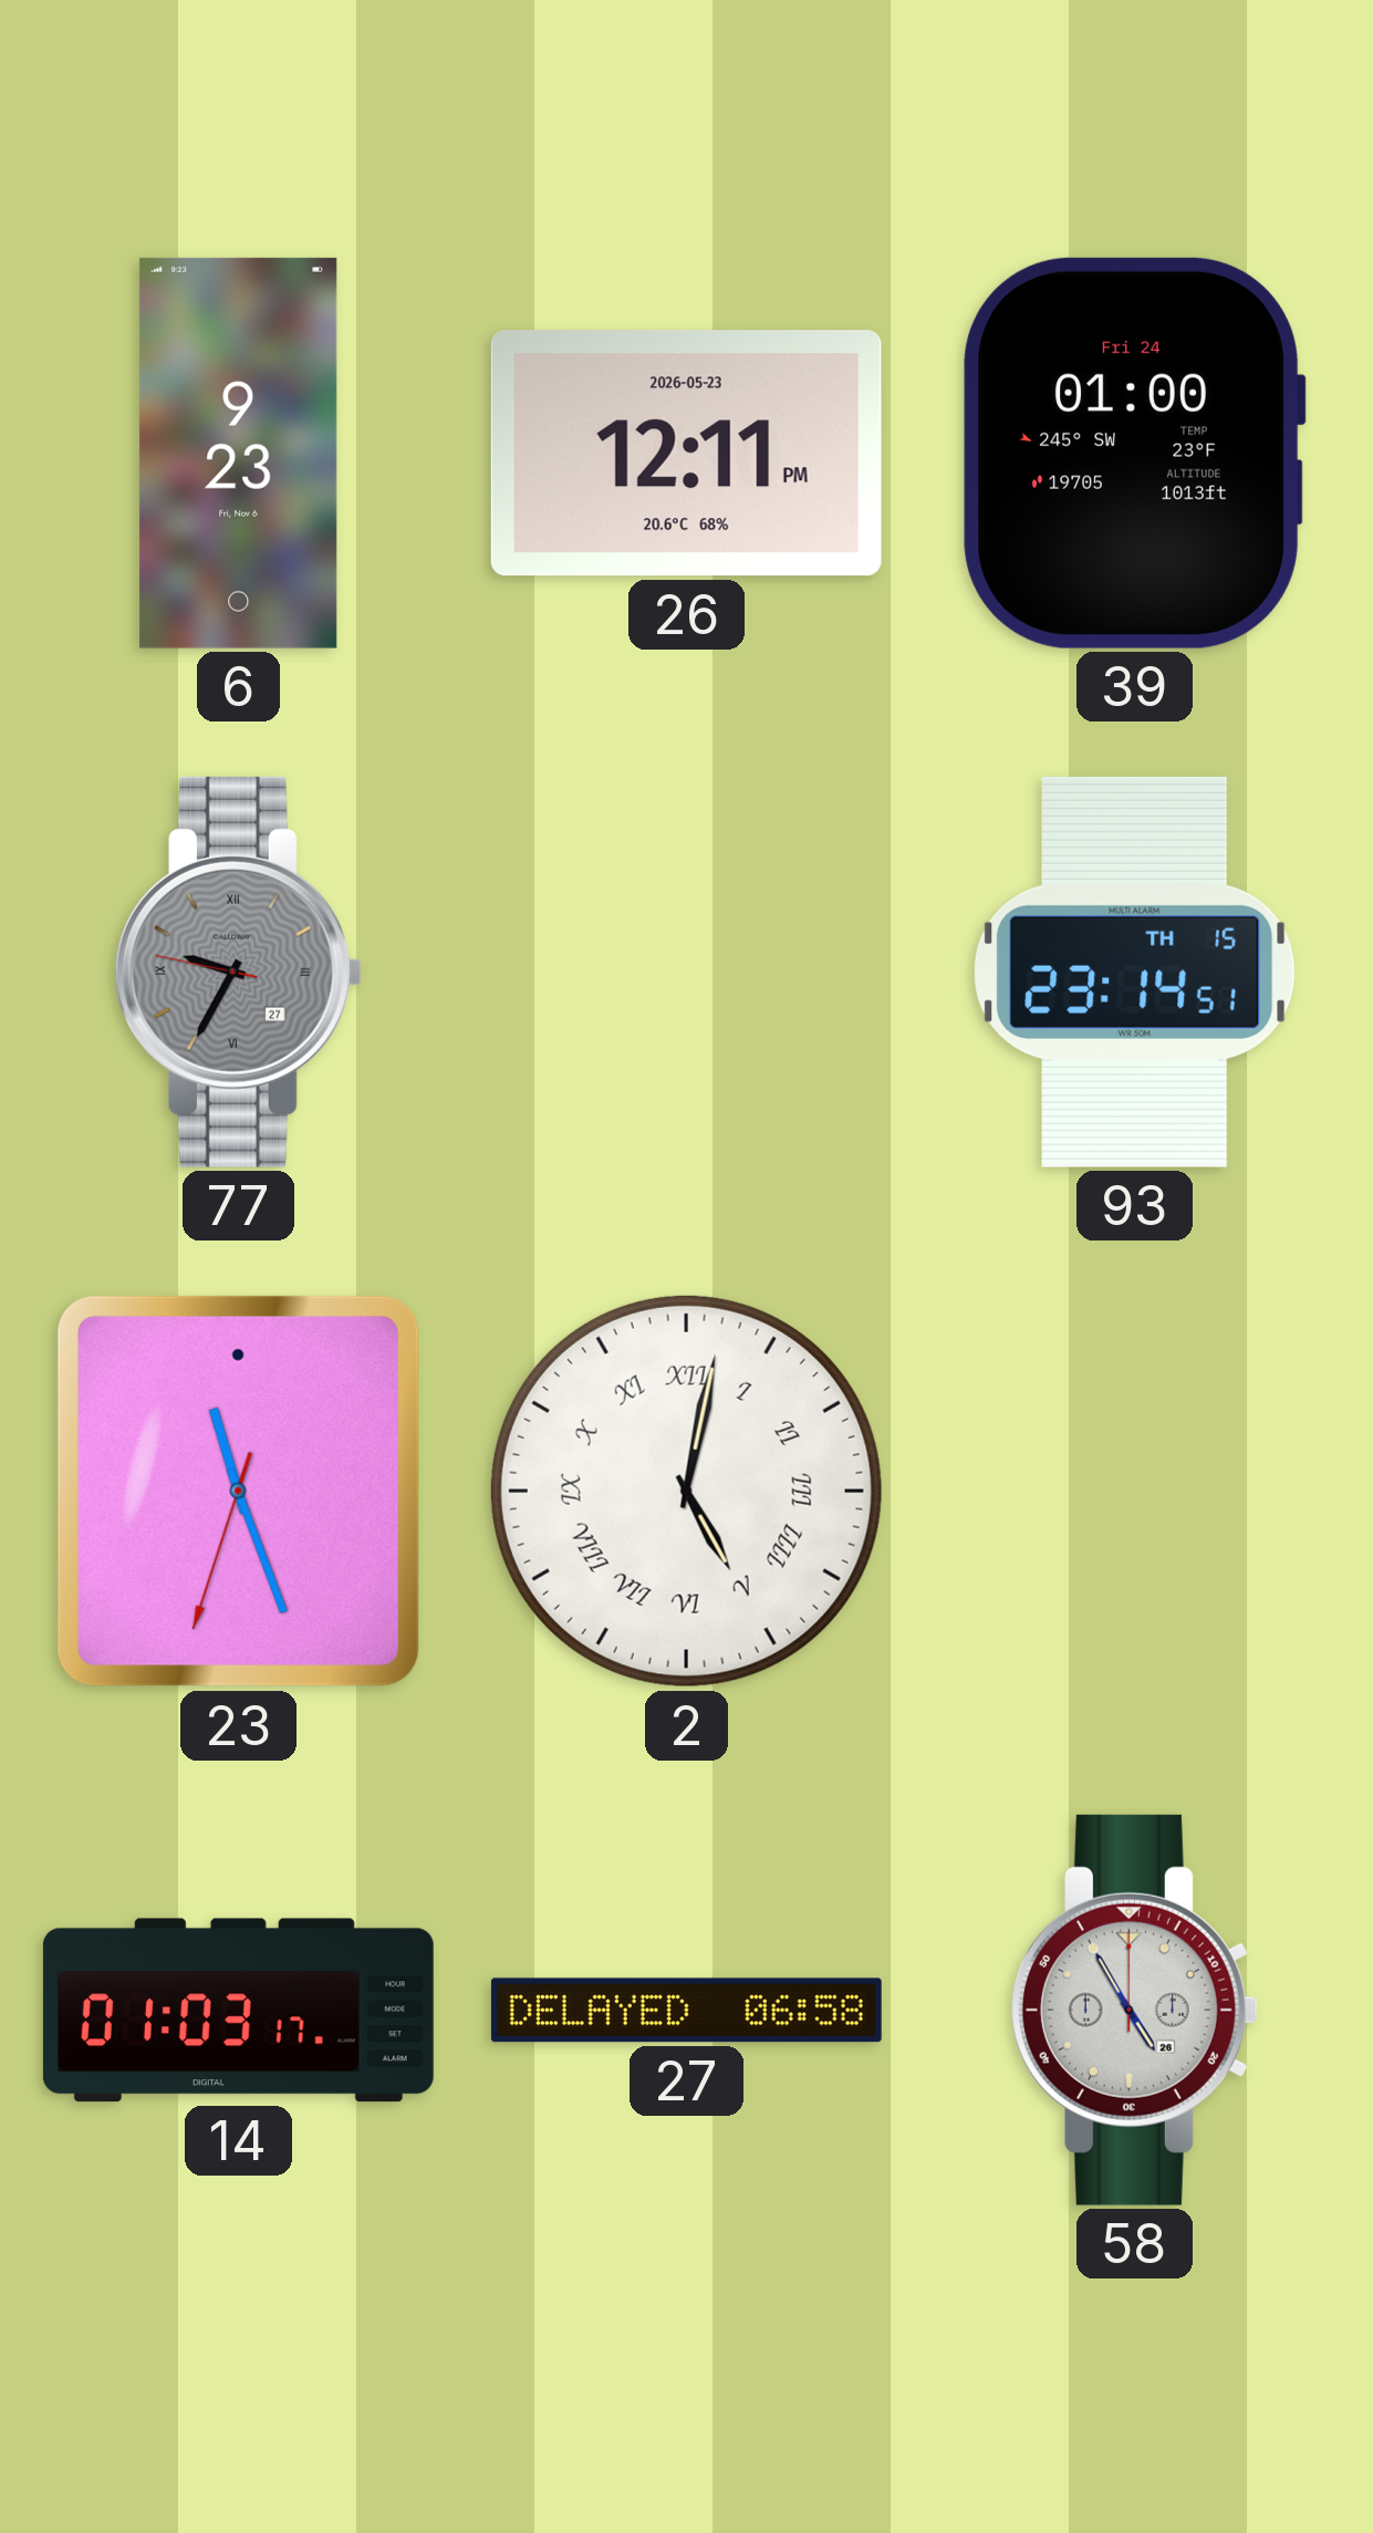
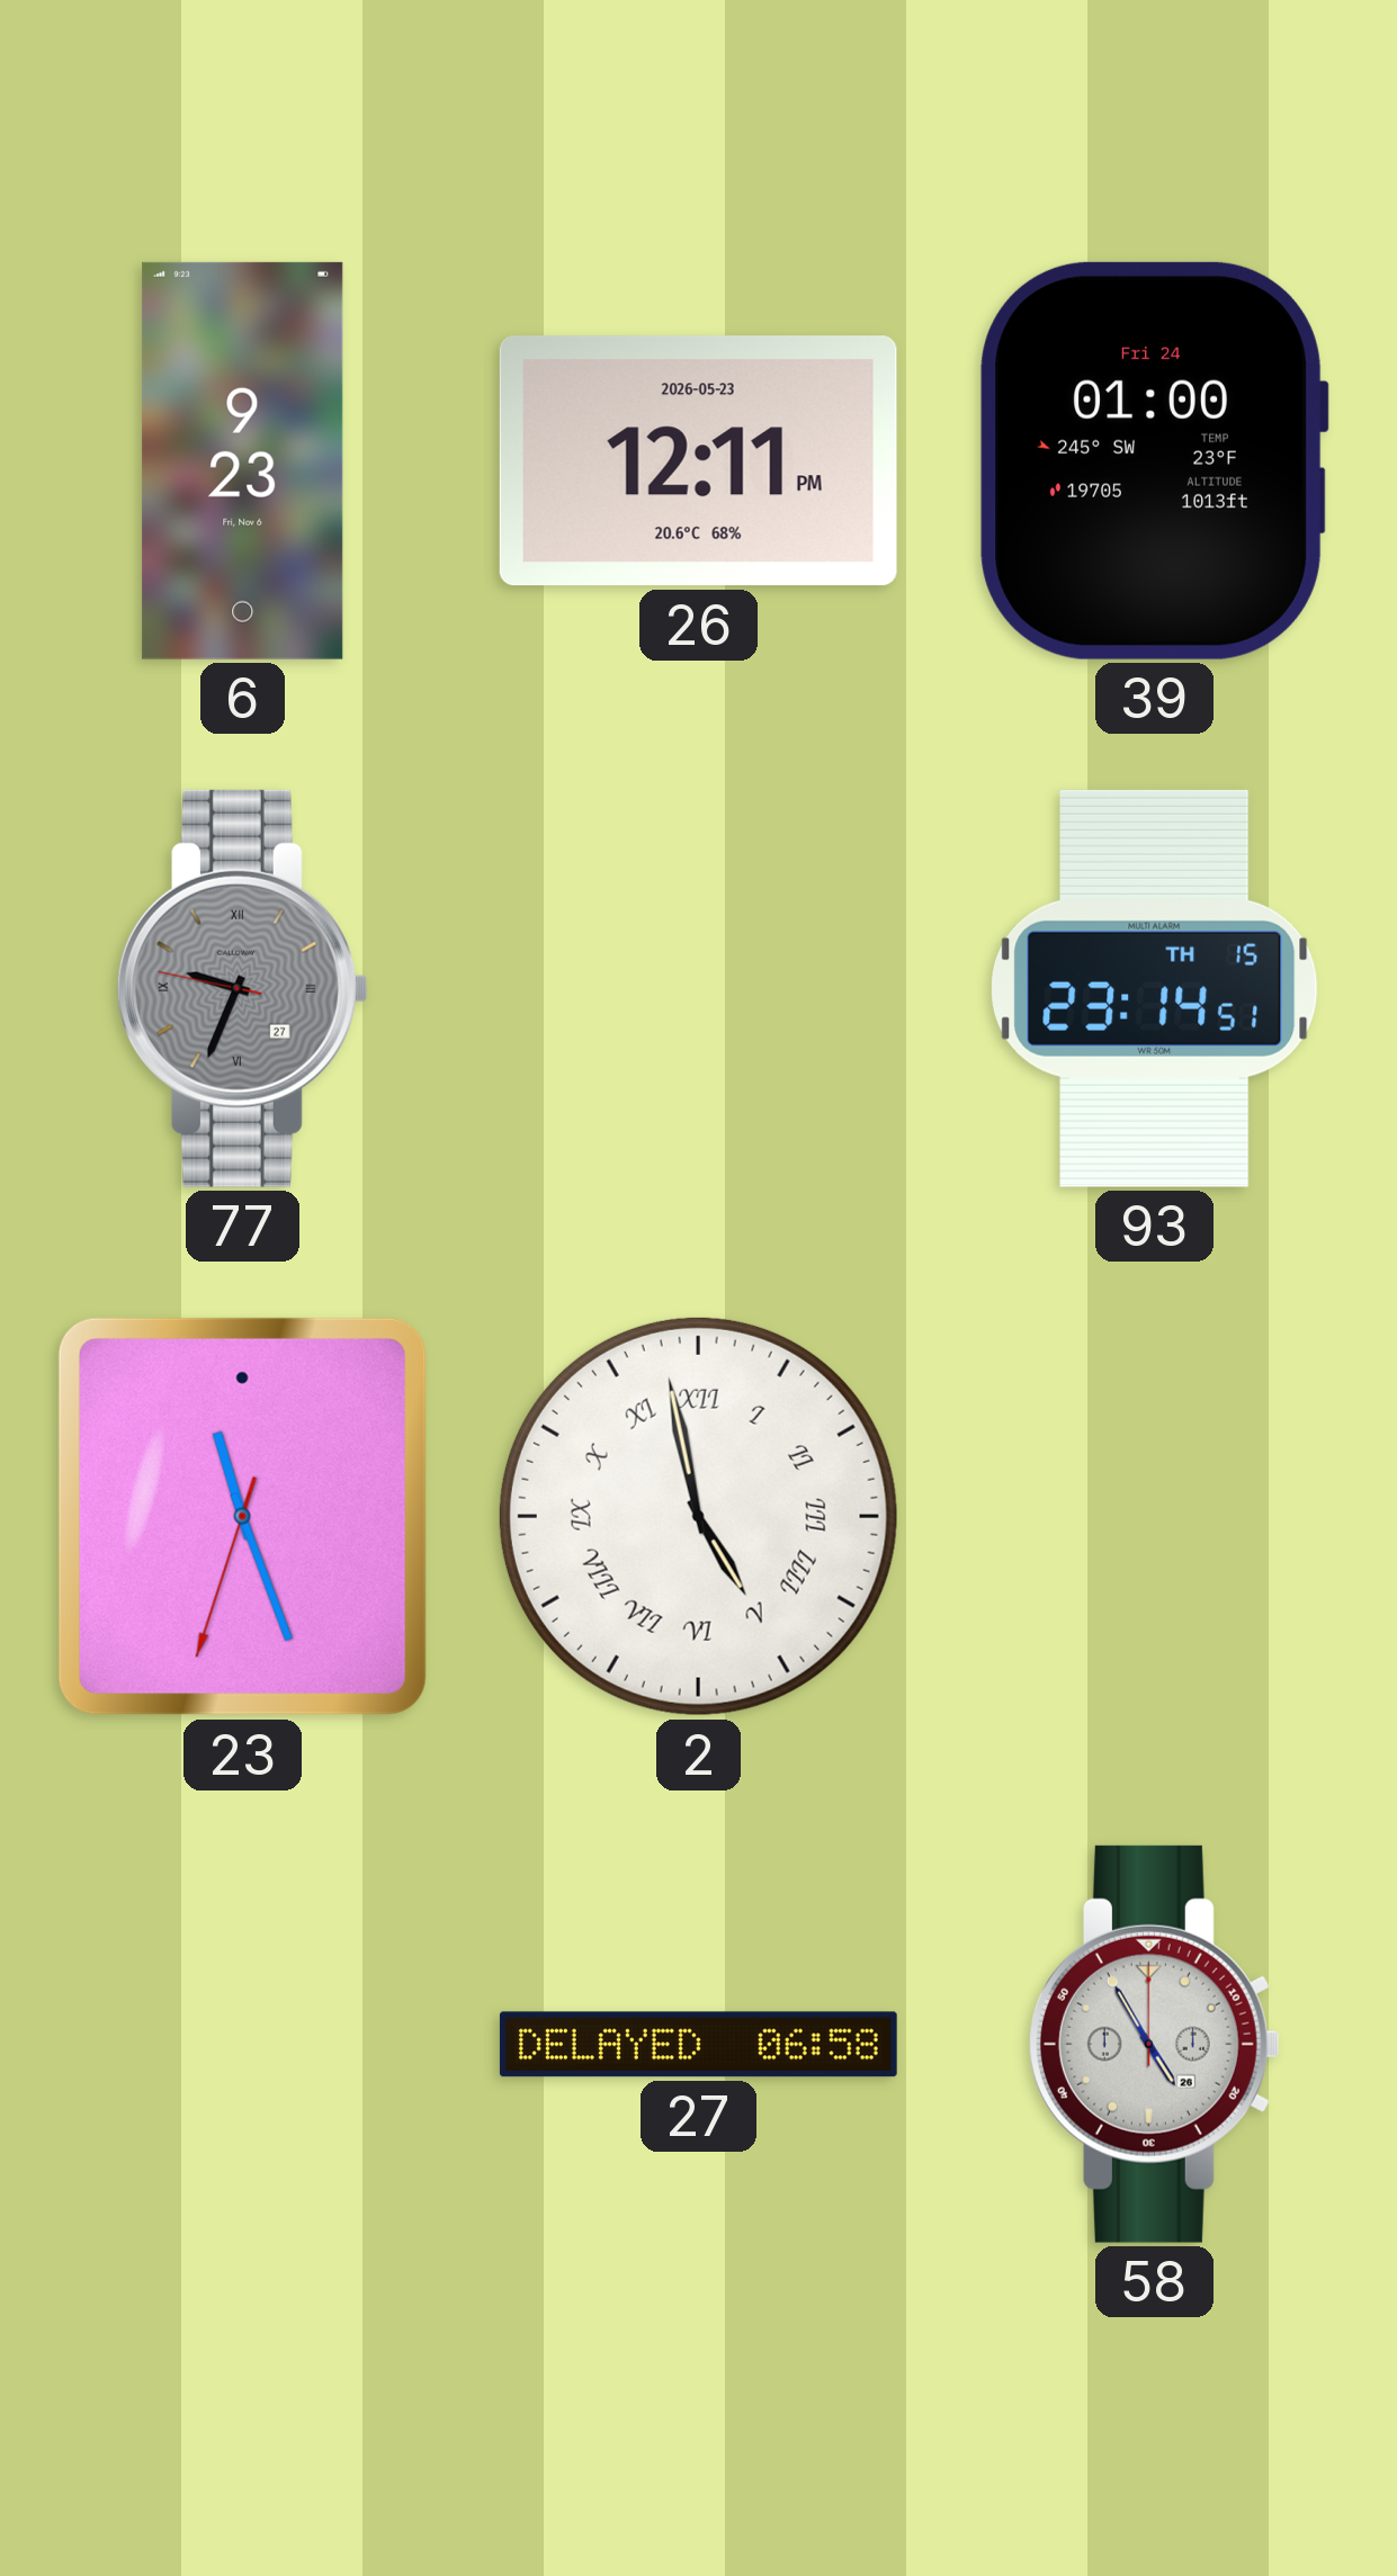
77: 9:34 -> 9:33
2: 5:02 -> 4:58
14: 01:03 -> none
